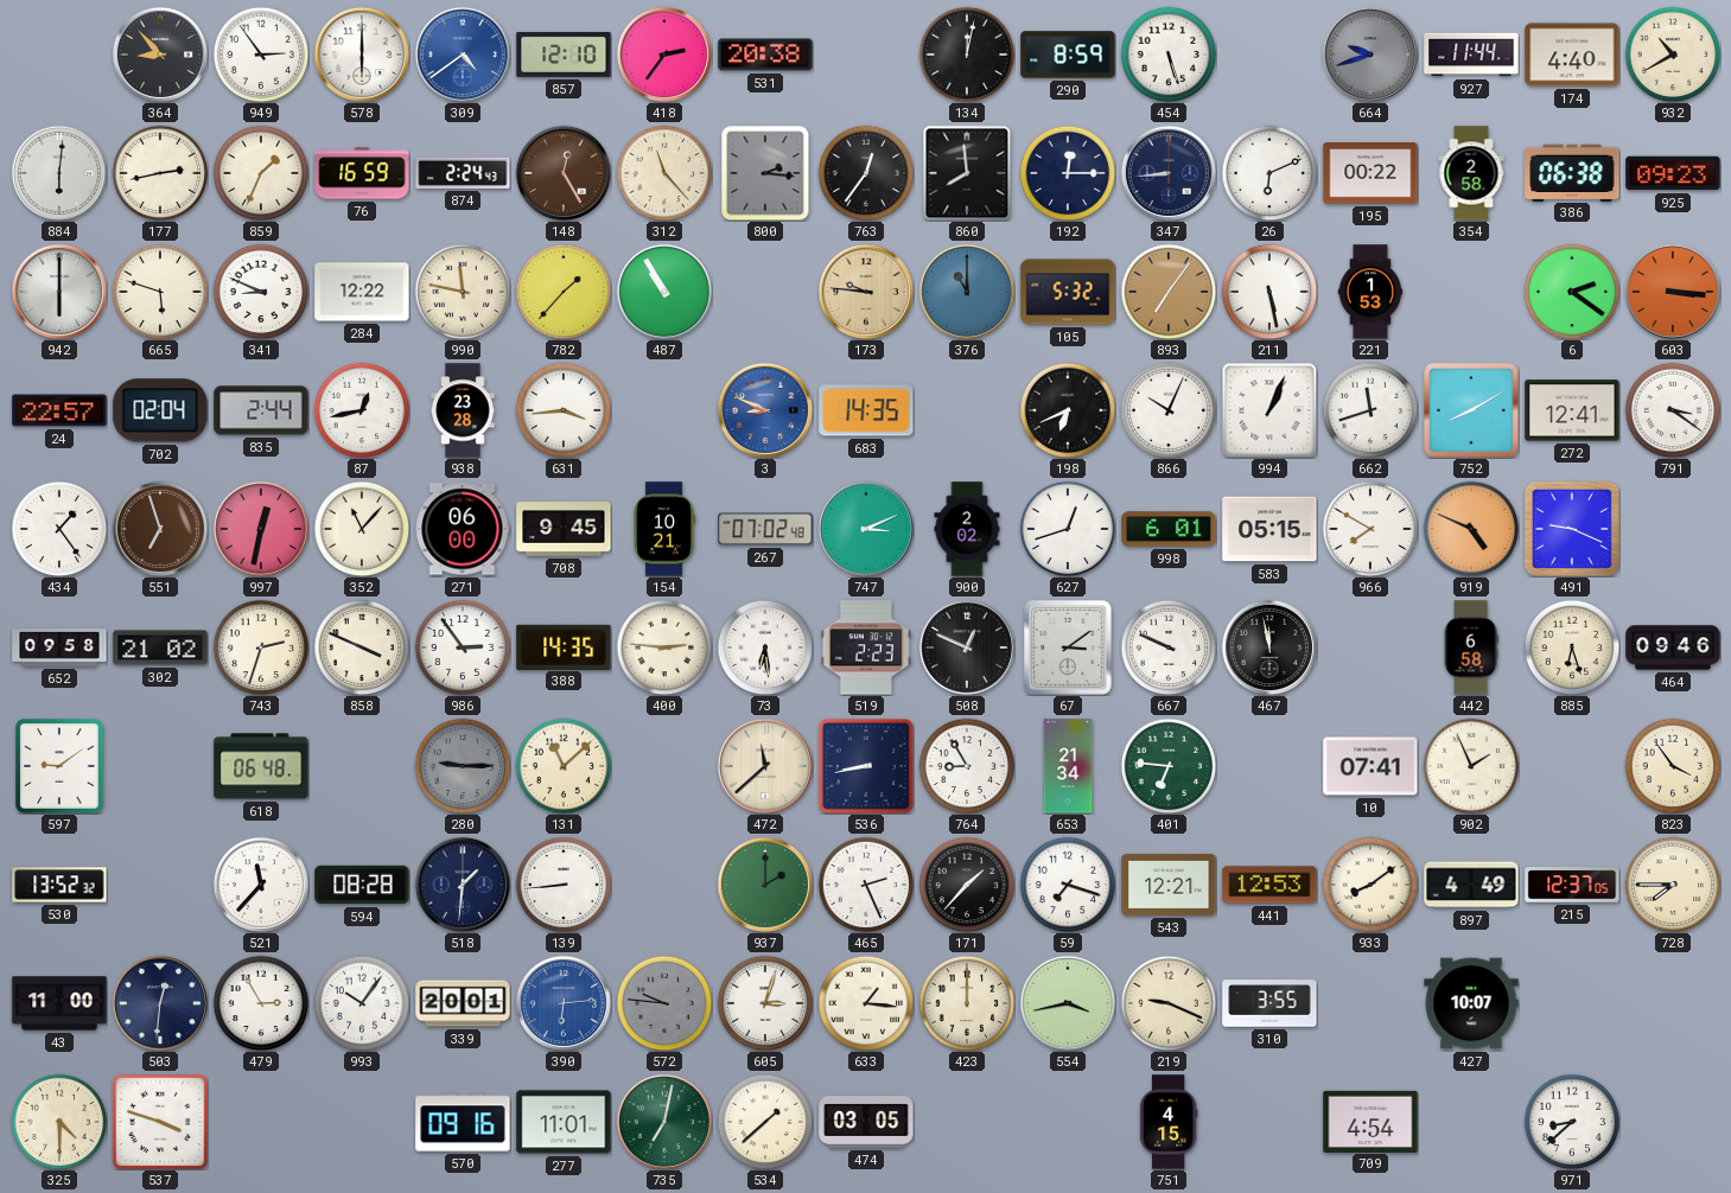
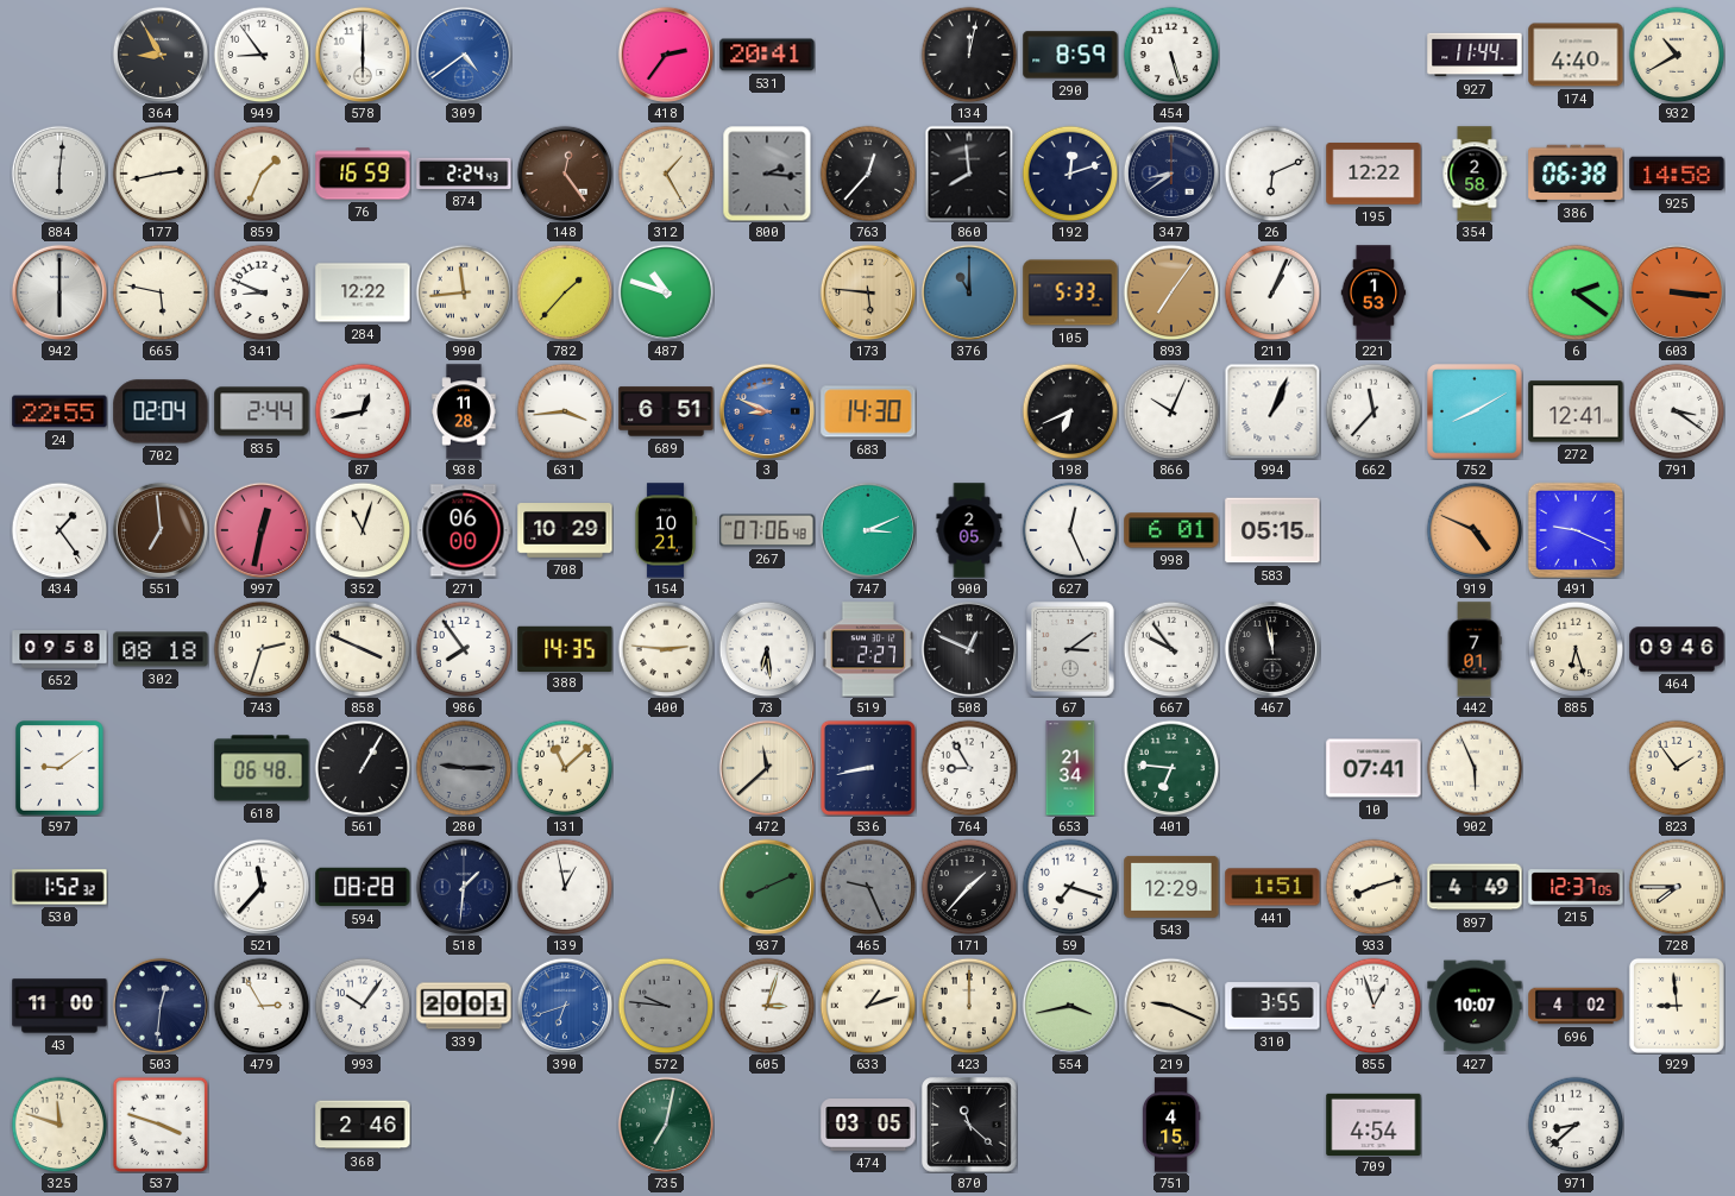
364: 8:53 -> 8:55
949: 2:54 -> 8:54
857: 12:10 -> none
531: 20:38 -> 20:41
664: 9:42 -> none
148: 12:25 -> 12:24
312: 11:23 -> 1:25
763: 12:36 -> 12:37
192: 12:15 -> 12:12
347: 8:44 -> 8:39
195: 00:22 -> 12:22
925: 09:23 -> 14:58
665: 5:48 -> 5:47
990: 11:47 -> 11:44
487: 10:55 -> 10:48
173: 9:46 -> 5:46
105: 5:32 -> 5:33
211: 5:28 -> 1:04
24: 22:57 -> 22:55
938: 23:28 -> 11:28
689: none -> 6:51
683: 14:35 -> 14:30
662: 11:42 -> 11:37
551: 6:57 -> 6:59
352: 11:07 -> 11:03
708: 9:45 -> 10:29
267: 07:02 -> 07:06
900: 2:02 -> 2:05
627: 12:42 -> 12:26
966: 7:50 -> none
302: 21:02 -> 08:18
986: 2:54 -> 7:54
519: 2:23 -> 2:27
667: 9:49 -> 9:54
442: 6:58 -> 7:01
561: none -> 1:05
902: 1:56 -> 5:56
823: 3:54 -> 1:54
530: 13:52 -> 1:52
139: 8:44 -> 12:58
937: 2:00 -> 8:11
465: 2:26 -> 9:26
465 dial: white -> grey
543: 12:21 -> 12:29
441: 12:53 -> 1:51
933: 8:09 -> 8:12
390: 6:14 -> 6:42
633: 1:16 -> 1:12
855: none -> 12:57
696: none -> 4:02
929: none -> 8:59
325: 4:30 -> 11:48
368: none -> 2:46
570: 09:16 -> none
277: 11:01 -> none
534: 1:38 -> none
870: none -> 11:22
